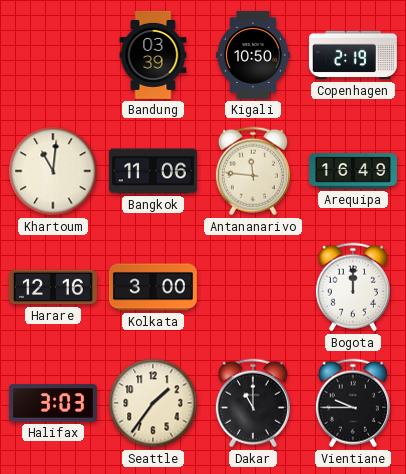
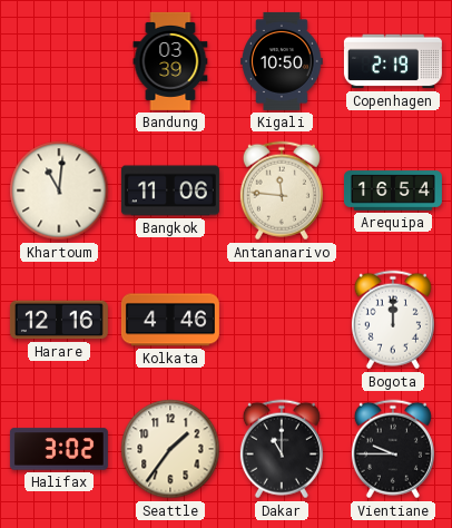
Arequipa: 16:49 -> 16:54
Kolkata: 3:00 -> 4:46
Halifax: 3:03 -> 3:02
